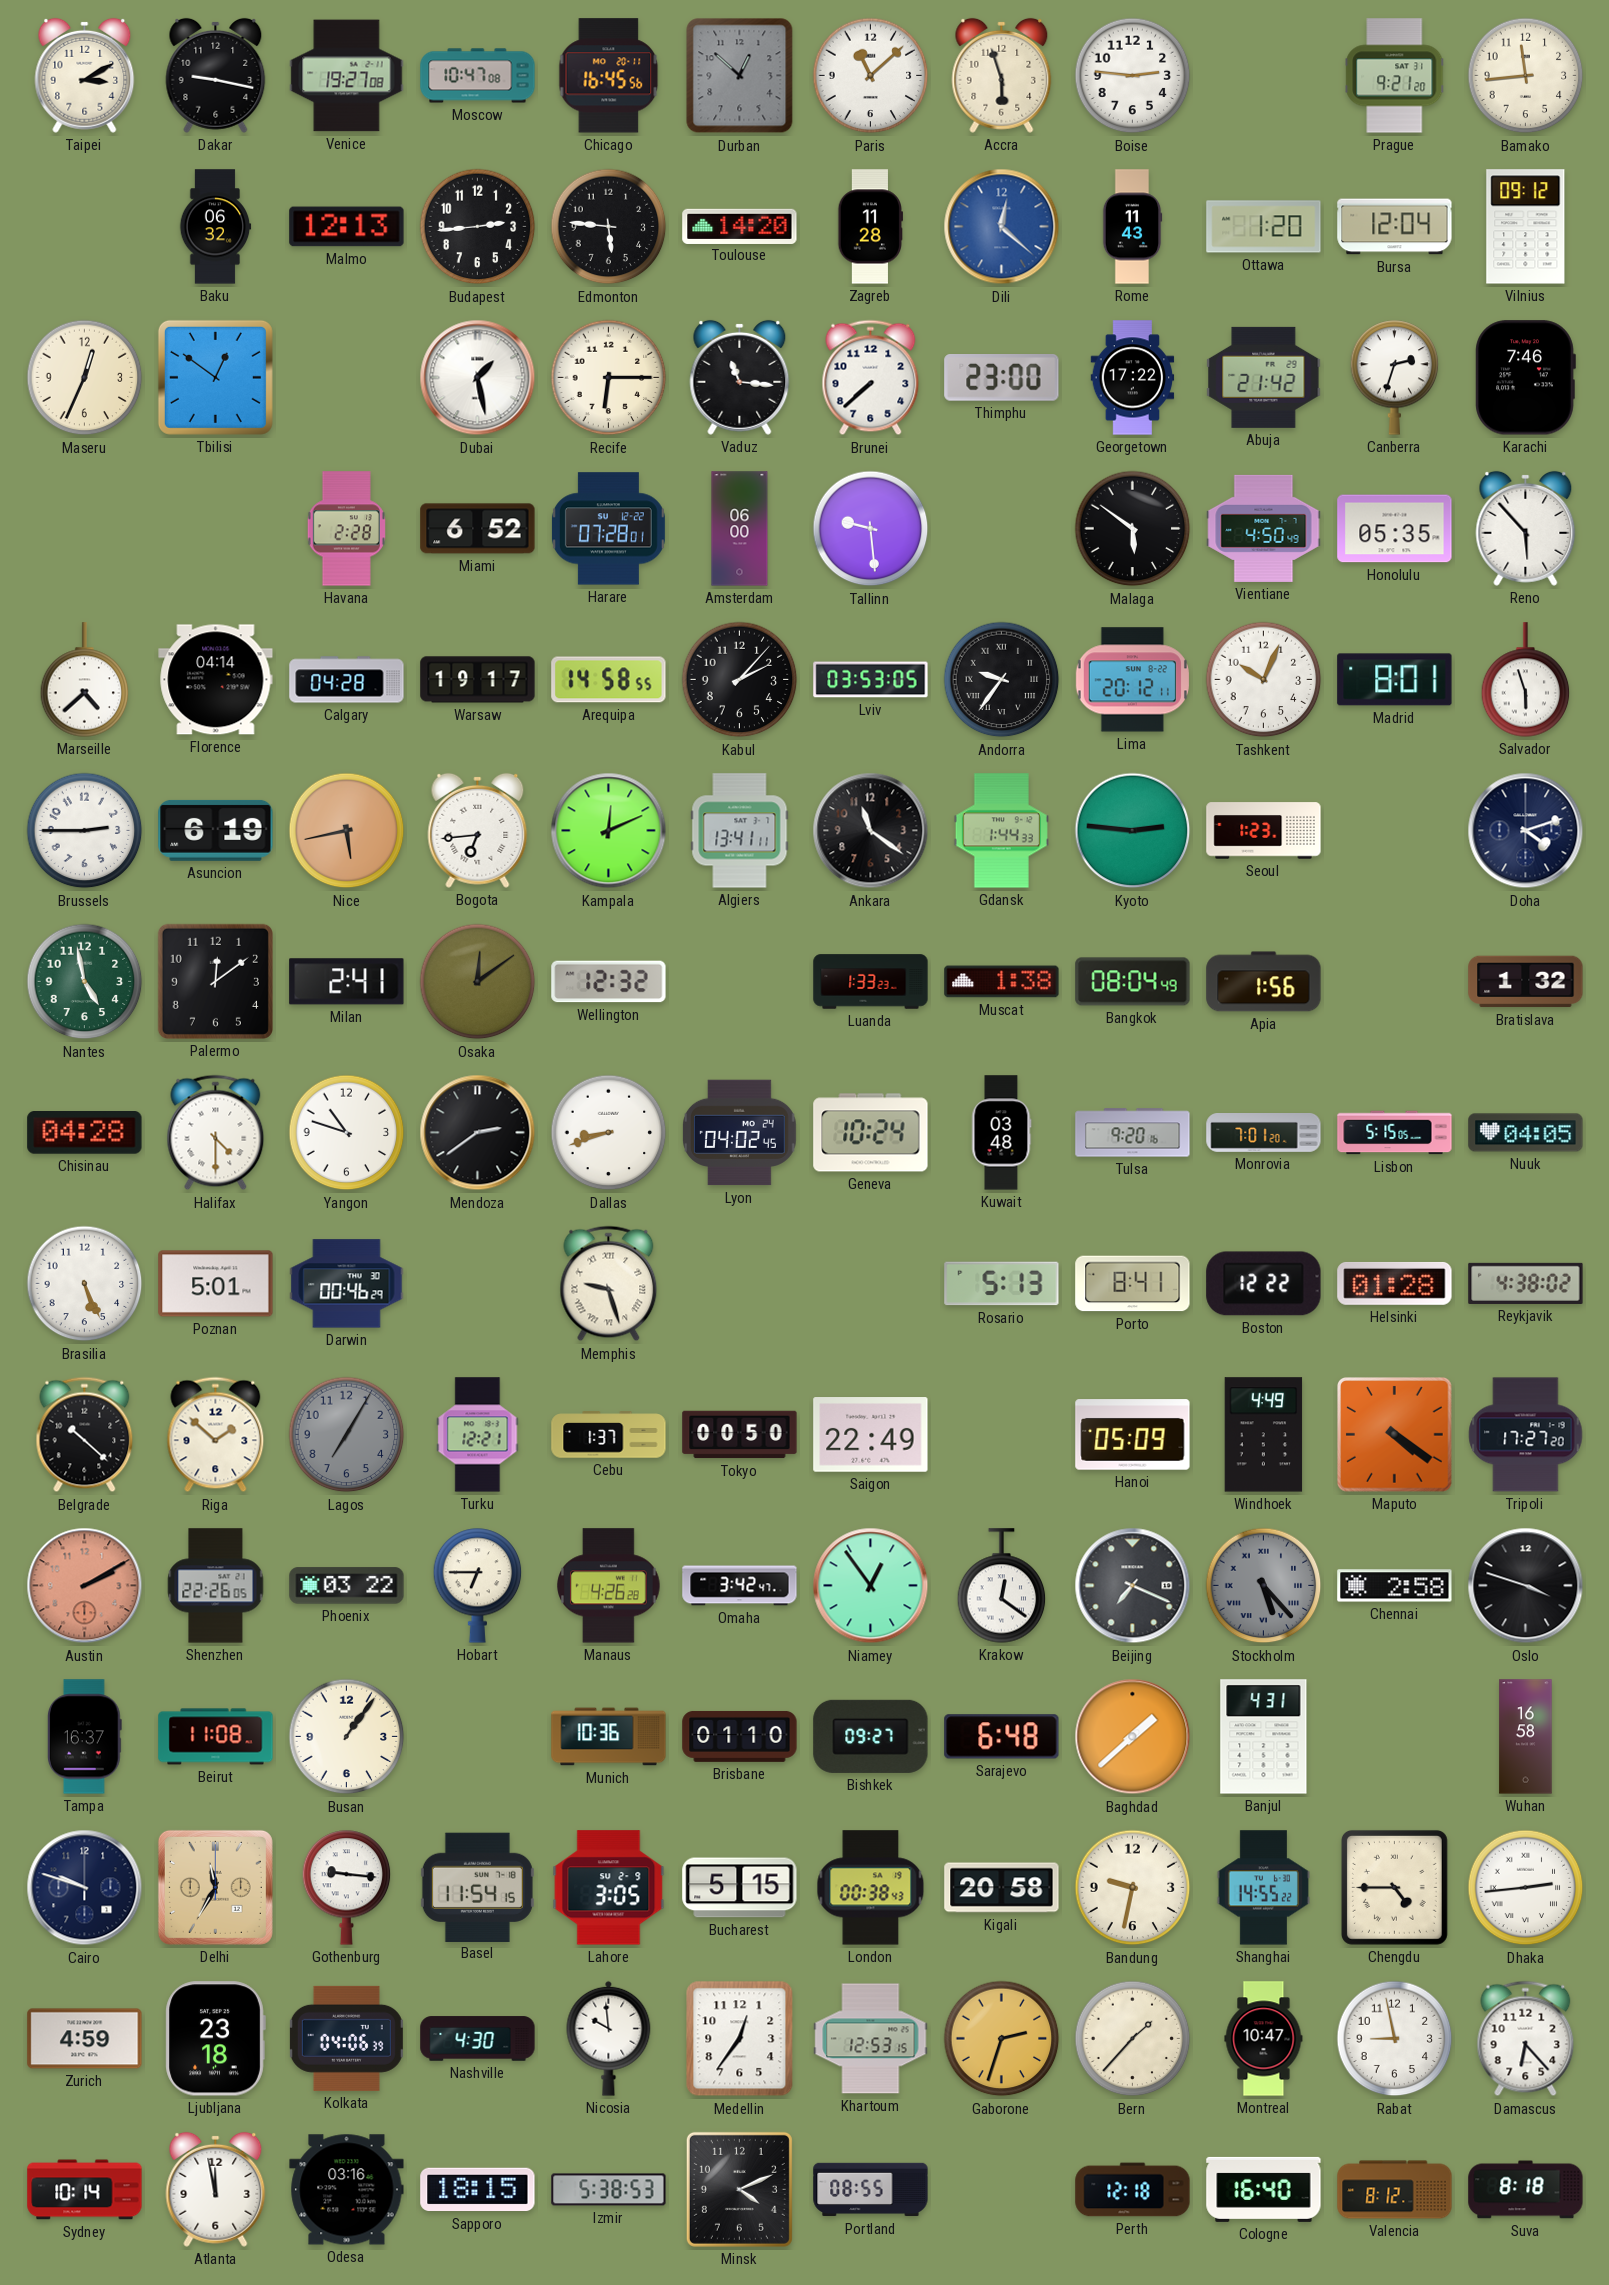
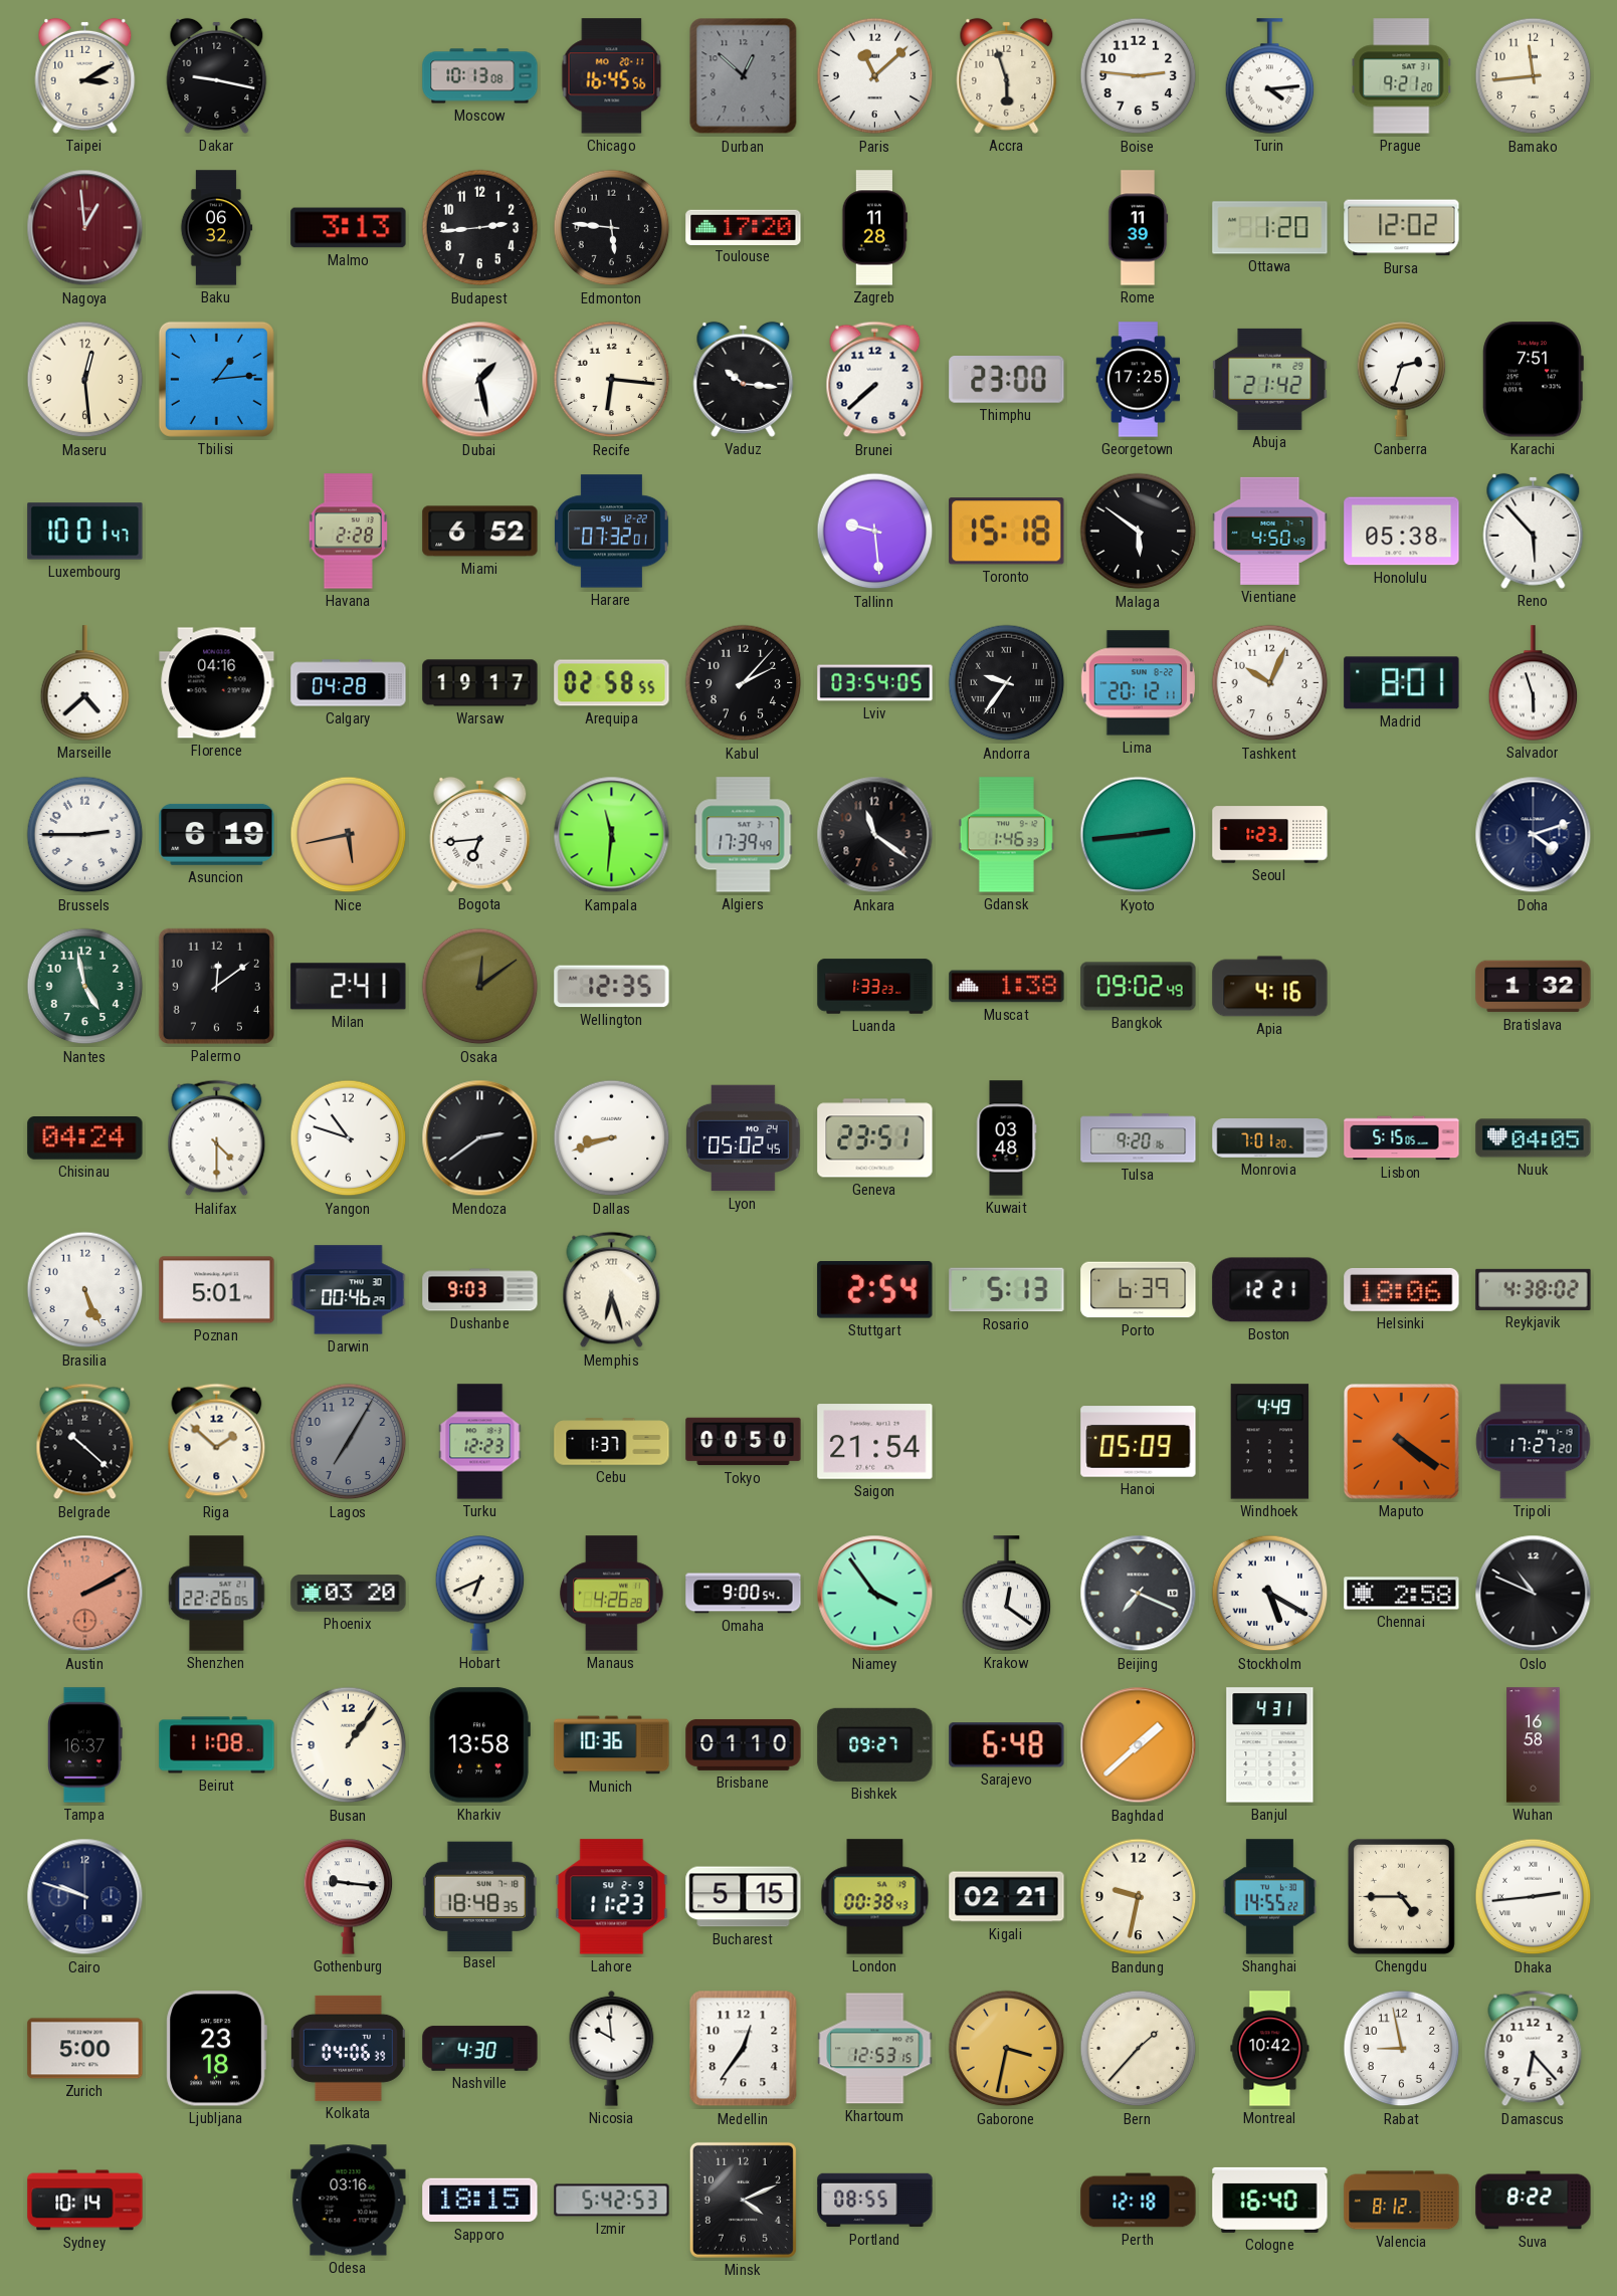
Venice: 19:27 -> none
Moscow: 10:47 -> 10:13
Turin: none -> 4:14
Nagoya: none -> 12:59
Malmo: 12:13 -> 3:13
Toulouse: 14:20 -> 17:20
Dili: 12:22 -> none
Rome: 11:43 -> 11:39
Bursa: 12:04 -> 12:02
Vilnius: 09:12 -> none
Maseru: 12:34 -> 12:29
Tbilisi: 12:51 -> 1:14
Recife: 6:15 -> 6:16
Vaduz: 11:16 -> 10:16
Georgetown: 17:22 -> 17:25
Karachi: 7:46 -> 7:51
Luxembourg: none -> 10:01
Harare: 07:28 -> 07:32
Amsterdam: 06:00 -> none
Toronto: none -> 15:18
Honolulu: 05:35 -> 05:38
Florence: 04:14 -> 04:16
Arequipa: 14:58 -> 02:58
Lviv: 03:53 -> 03:54
Kampala: 12:11 -> 11:31
Algiers: 13:41 -> 17:39
Gdansk: 1:44 -> 1:46
Kyoto: 2:46 -> 2:44
Wellington: 12:32 -> 12:35
Bangkok: 08:04 -> 09:02
Apia: 1:56 -> 4:16
Chisinau: 04:28 -> 04:24
Lyon: 04:02 -> 05:02
Geneva: 10:24 -> 23:51
Dushanbe: none -> 9:03
Memphis: 9:27 -> 6:27
Stuttgart: none -> 2:54
Porto: 8:41 -> 6:39
Boston: 12:22 -> 12:21
Helsinki: 01:28 -> 18:06
Turku: 12:21 -> 12:23
Saigon: 22:49 -> 21:54
Phoenix: 03:22 -> 03:20
Hobart: 6:45 -> 6:41
Omaha: 3:42 -> 9:00
Niamey: 12:54 -> 3:54
Stockholm: 5:23 -> 5:20
Stockholm dial: grey -> white
Oslo: 3:48 -> 10:49
Kharkiv: none -> 13:58
Delhi: 11:35 -> none
Basel: 11:54 -> 18:48
Lahore: 3:05 -> 11:23
Kigali: 20:58 -> 02:21
Zurich: 4:59 -> 5:00
Gaborone: 2:33 -> 3:32
Montreal: 10:47 -> 10:42
Atlanta: 11:58 -> none
Izmir: 5:38 -> 5:42
Suva: 8:18 -> 8:22
